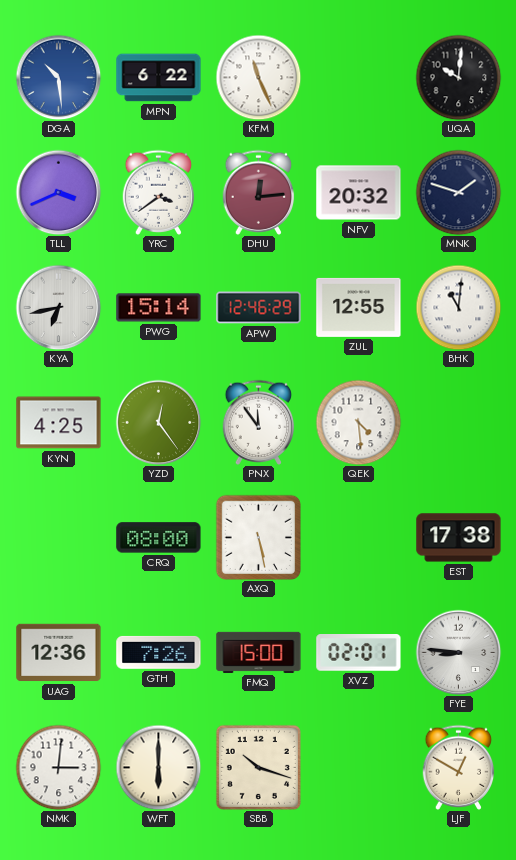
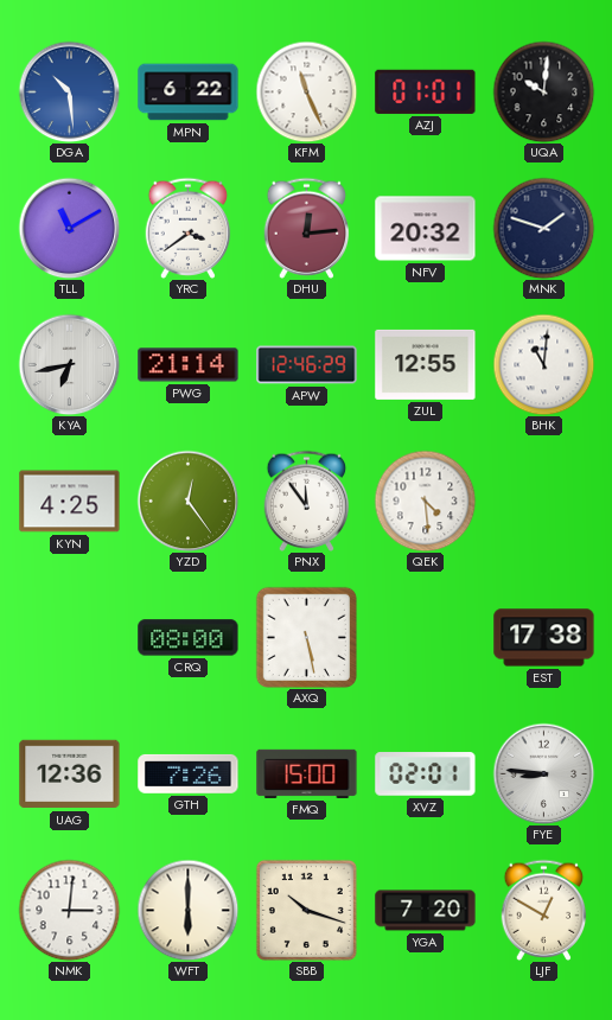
AZJ: none -> 01:01
TLL: 3:41 -> 11:10
PWG: 15:14 -> 21:14
YGA: none -> 7:20
